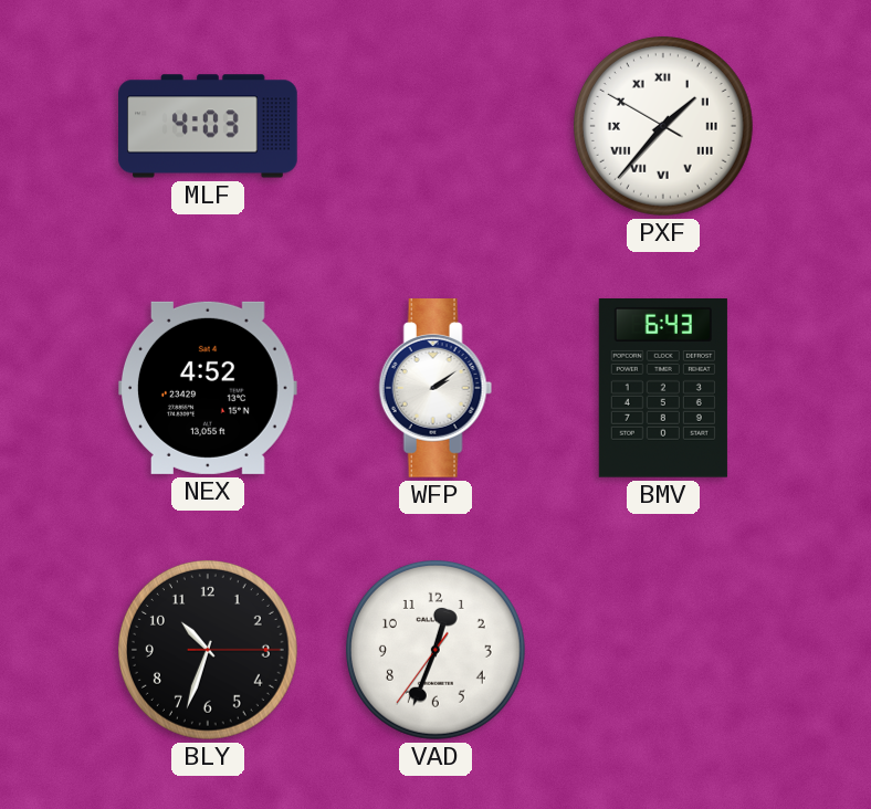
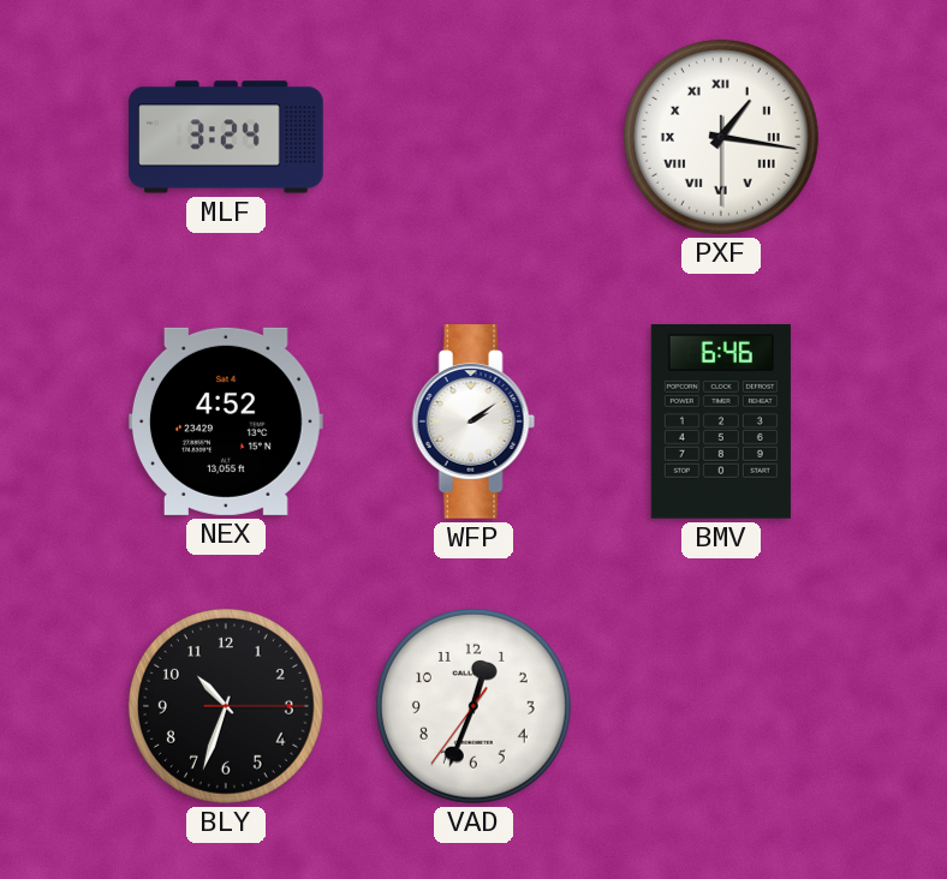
MLF: 4:03 -> 3:24
PXF: 1:36 -> 1:16
BMV: 6:43 -> 6:46
